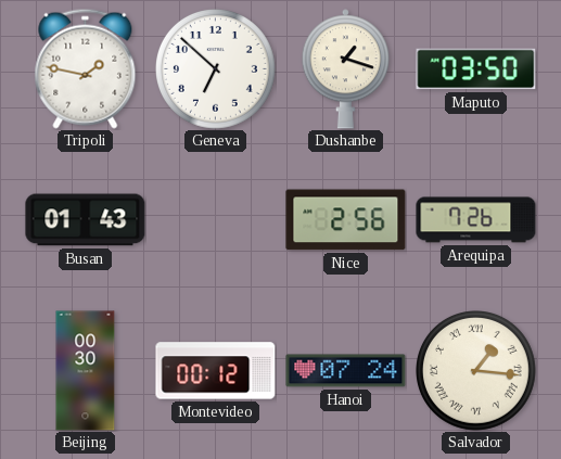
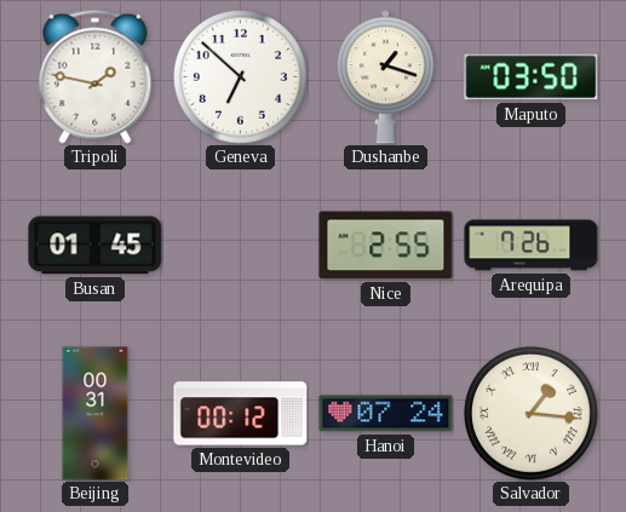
Busan: 01:43 -> 01:45
Nice: 2:56 -> 2:55
Beijing: 00:30 -> 00:31
